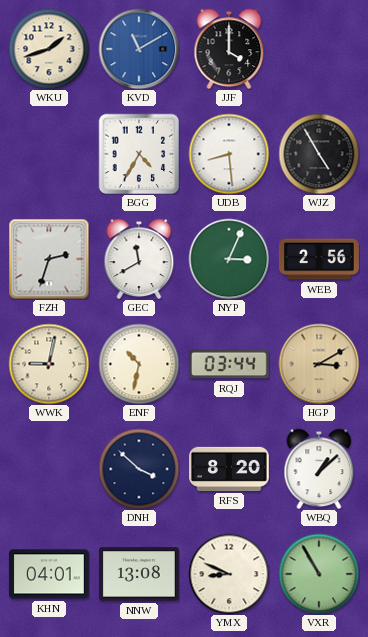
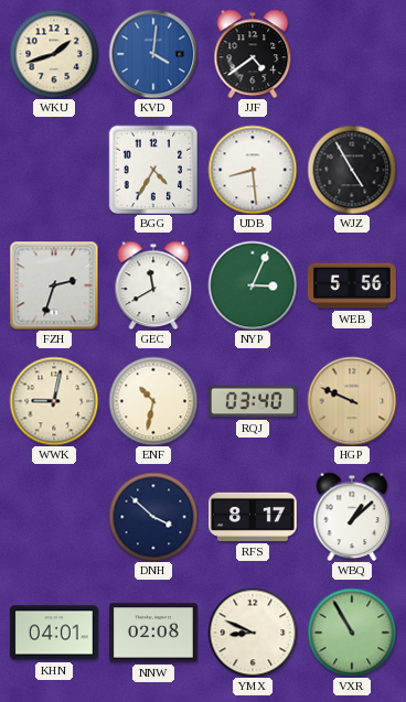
KVD: 11:10 -> 4:01
JJF: 4:00 -> 4:39
WEB: 2:56 -> 5:56
RQJ: 03:44 -> 03:40
HGP: 3:10 -> 9:49
RFS: 8:20 -> 8:17
NNW: 13:08 -> 02:08
